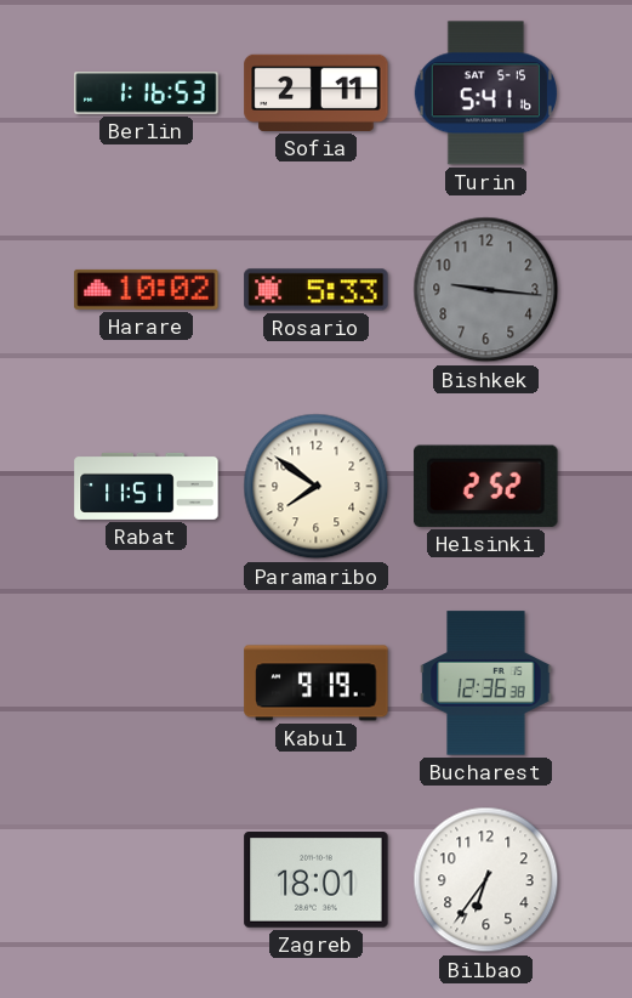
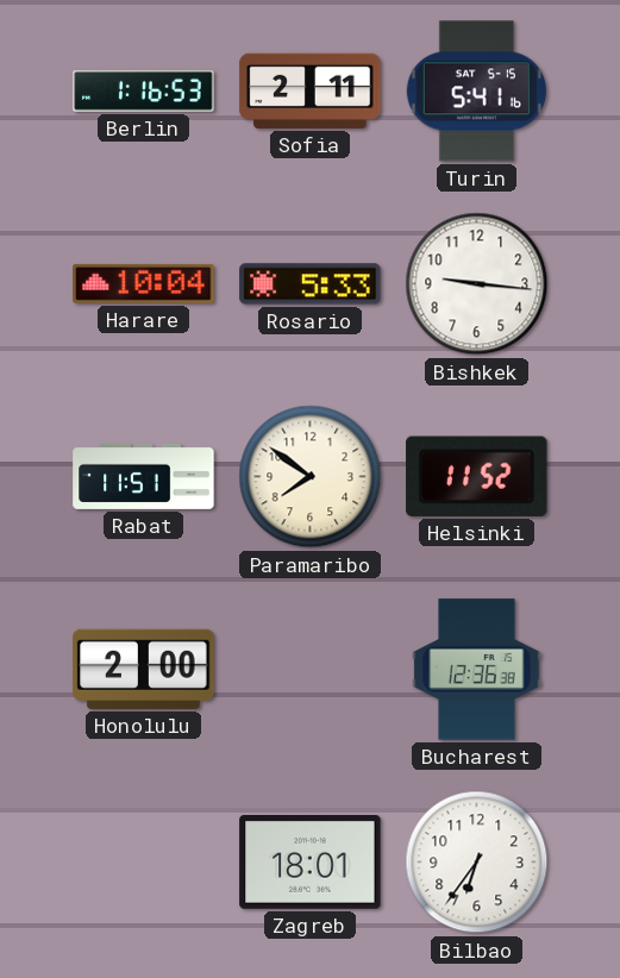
Harare: 10:02 -> 10:04
Bishkek dial: grey -> white
Helsinki: 2:52 -> 11:52
Honolulu: none -> 2:00
Kabul: 9:19 -> none
